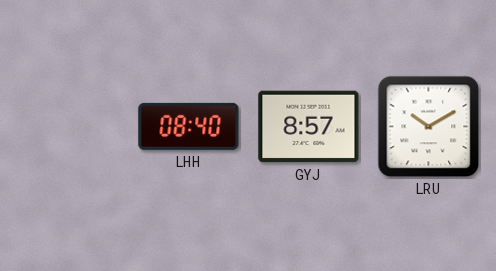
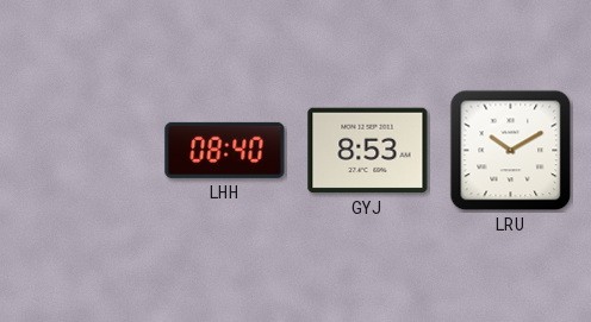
GYJ: 8:57 -> 8:53
